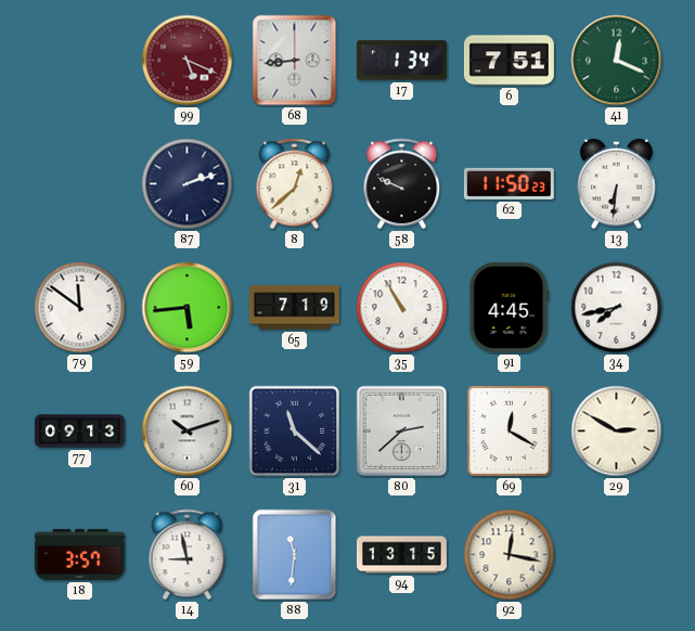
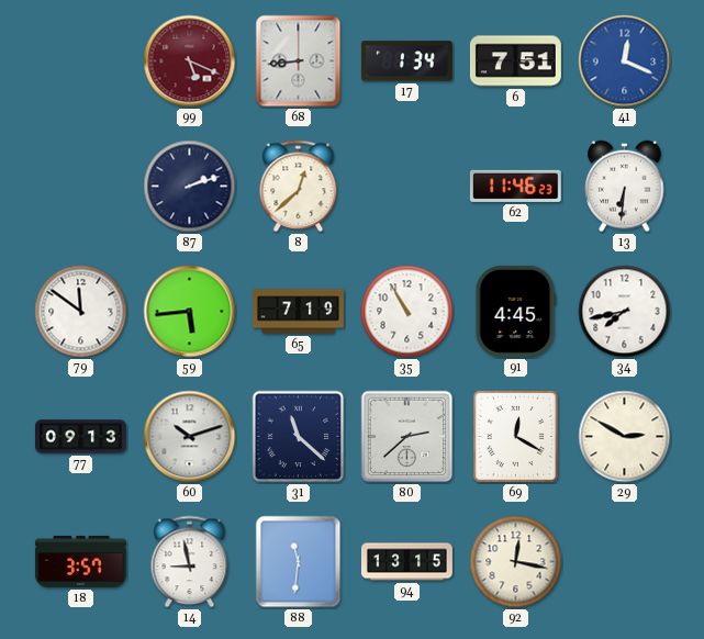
41 dial: green -> blue
58: 9:49 -> none
62: 11:50 -> 11:46
